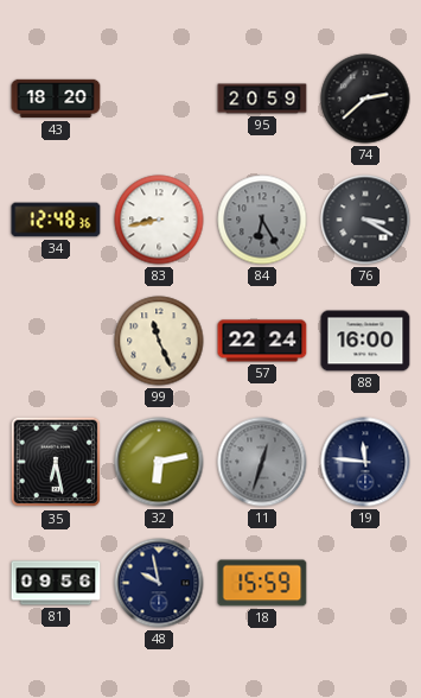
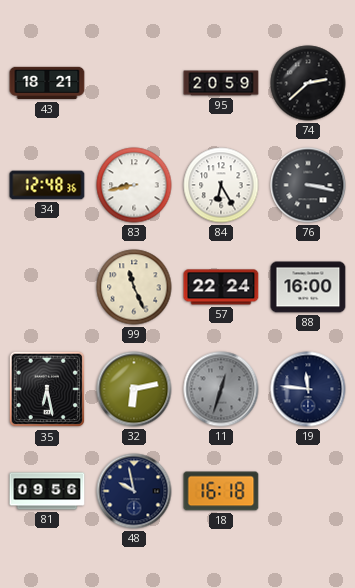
43: 18:20 -> 18:21
84 dial: grey -> white
76: 3:20 -> 3:17
18: 15:59 -> 16:18
